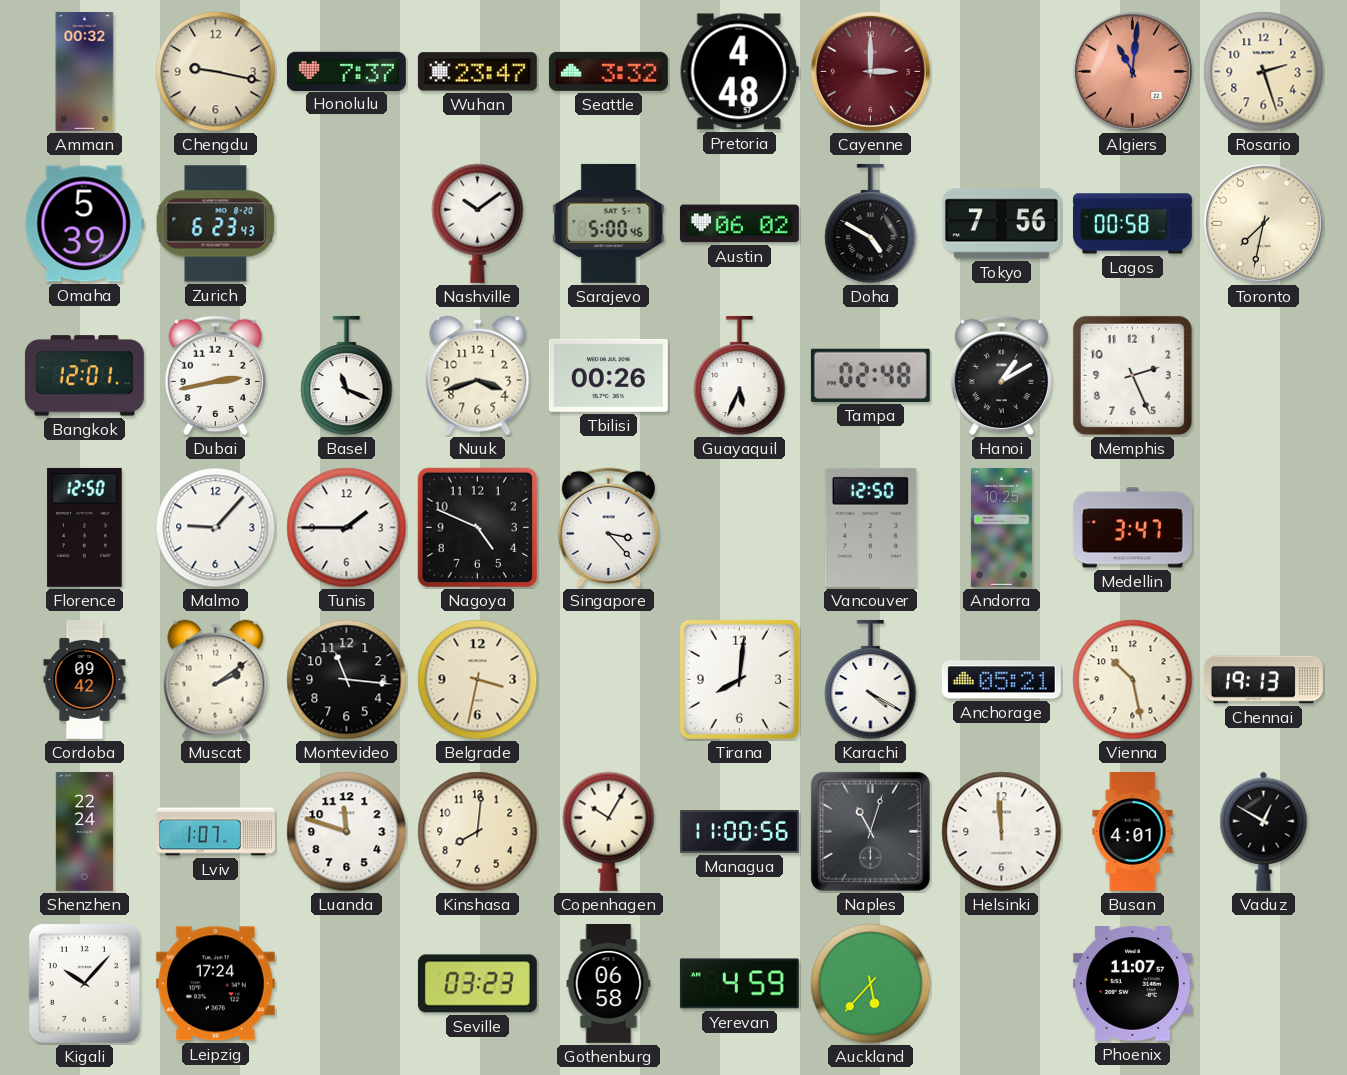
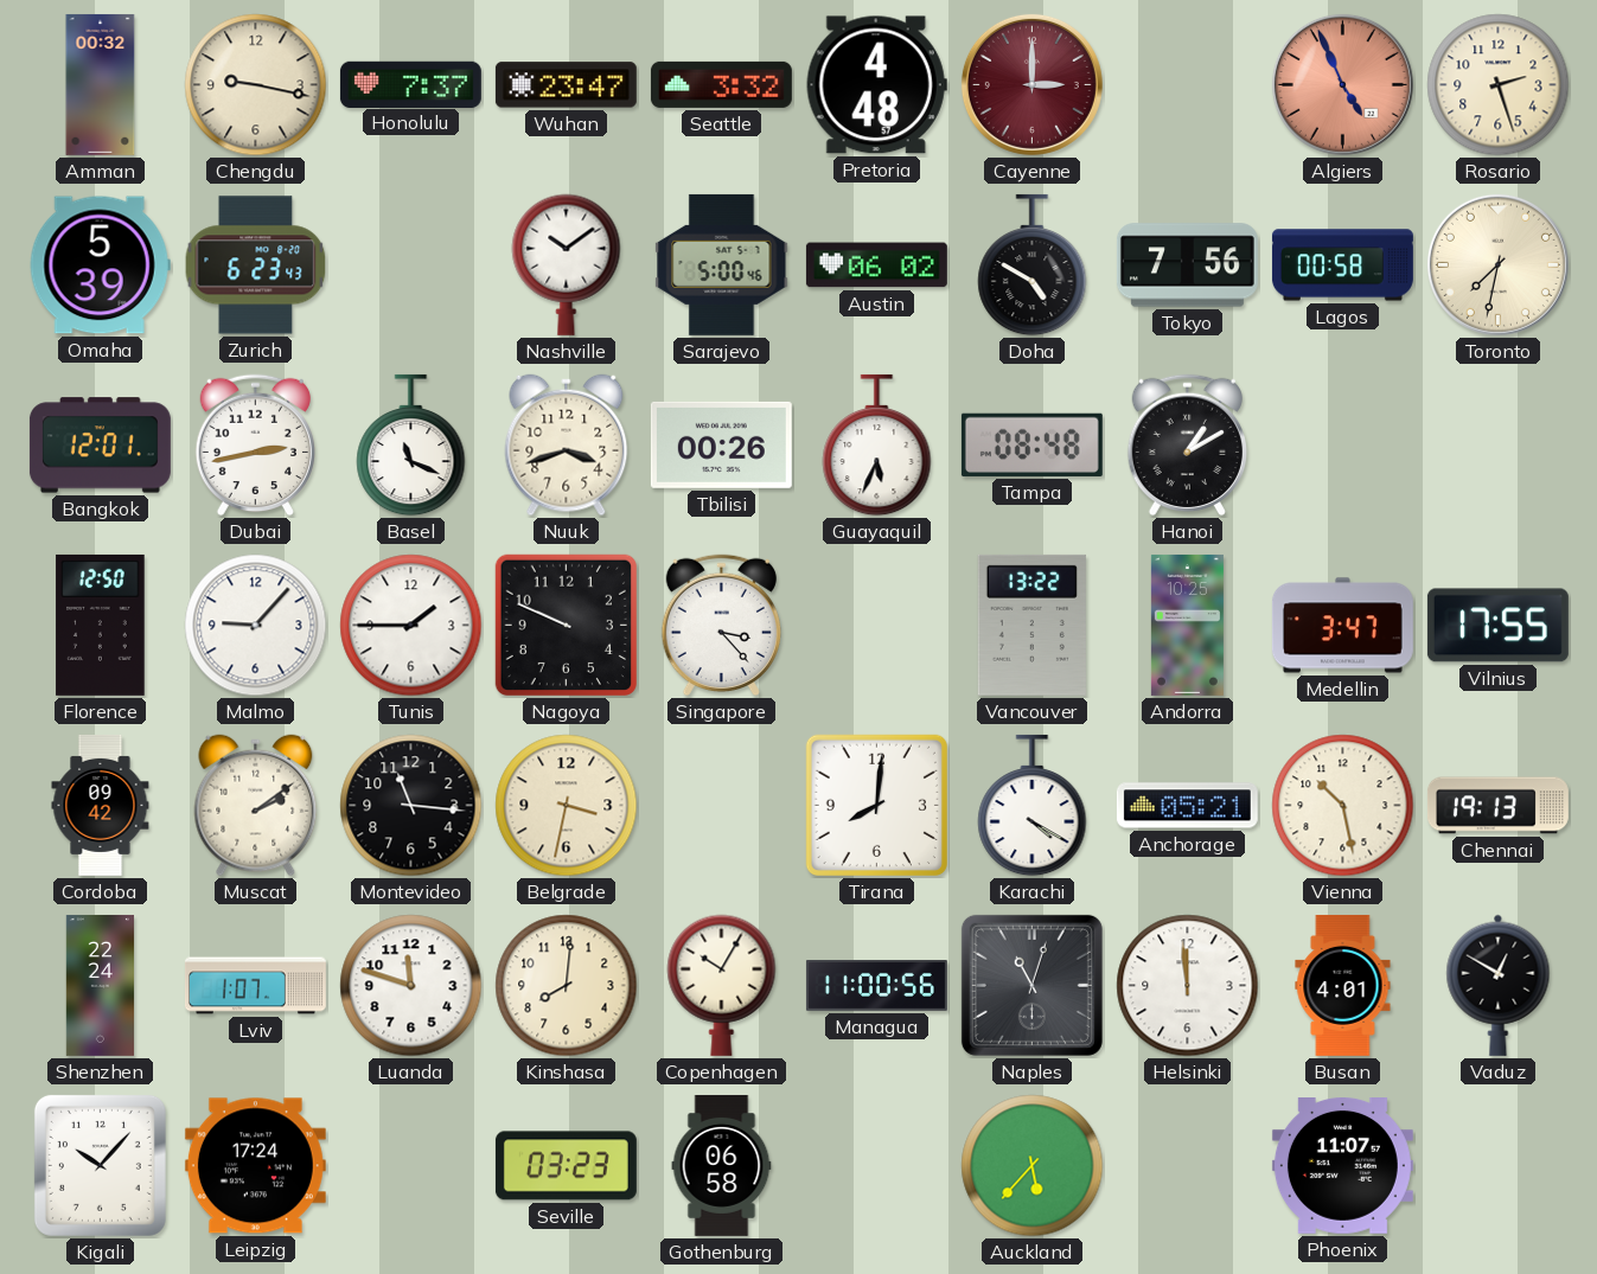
Algiers: 11:01 -> 4:56
Tampa: 02:48 -> 08:48
Memphis: 2:26 -> none
Nagoya: 4:49 -> 9:49
Vancouver: 12:50 -> 13:22
Vilnius: none -> 17:55
Yerevan: 4:59 -> none
